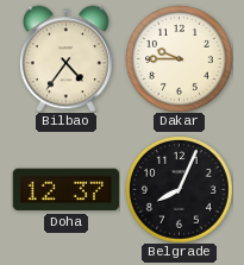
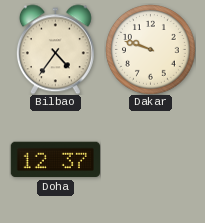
Dakar: 9:45 -> 9:48
Belgrade: 8:04 -> none
